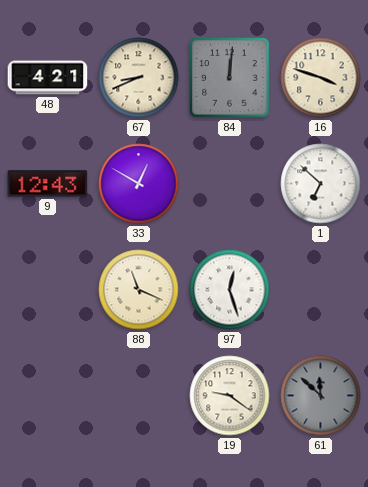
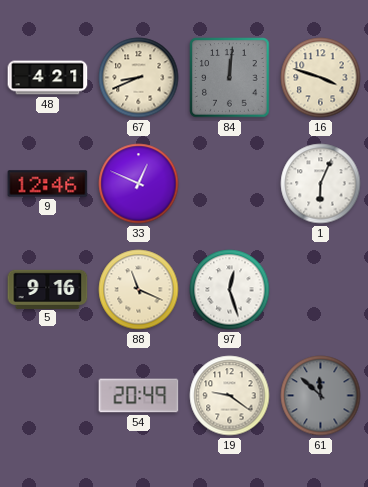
9: 12:43 -> 12:46
33: 12:50 -> 12:49
1: 6:52 -> 6:04
5: none -> 9:16
54: none -> 20:49
